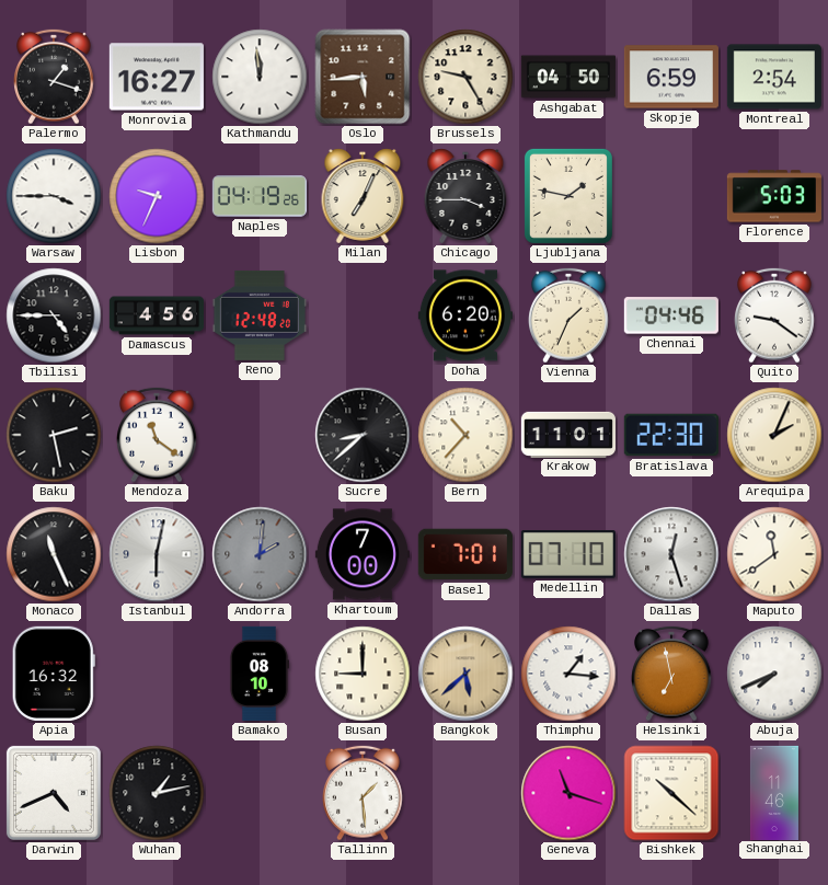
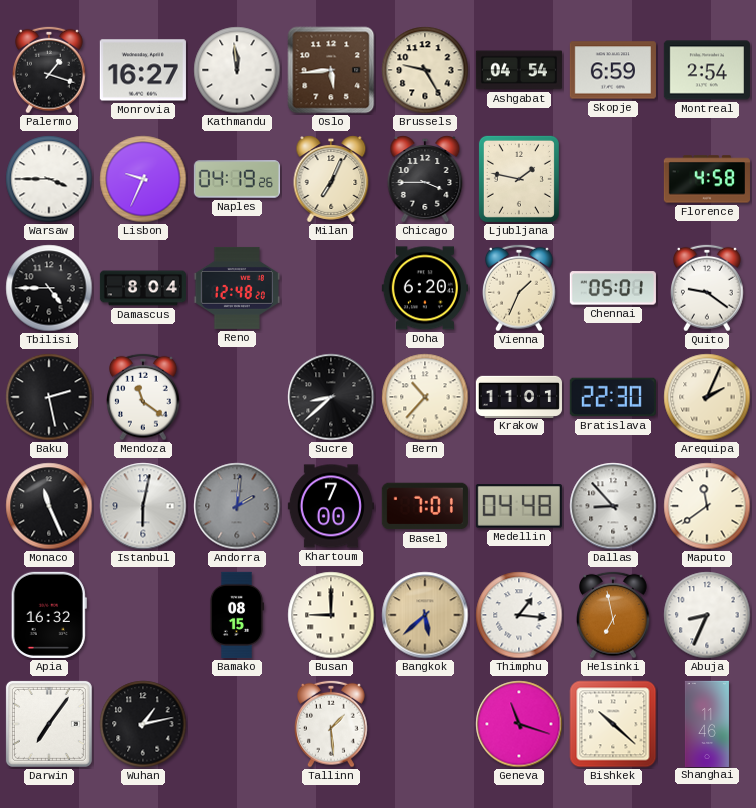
Ashgabat: 04:50 -> 04:54
Florence: 5:03 -> 4:58
Damascus: 4:56 -> 8:04
Chennai: 04:46 -> 05:01
Medellin: 07:10 -> 04:48
Dallas: 12:27 -> 8:53
Bamako: 08:10 -> 08:15
Abuja: 7:41 -> 8:34
Darwin: 4:41 -> 7:06
